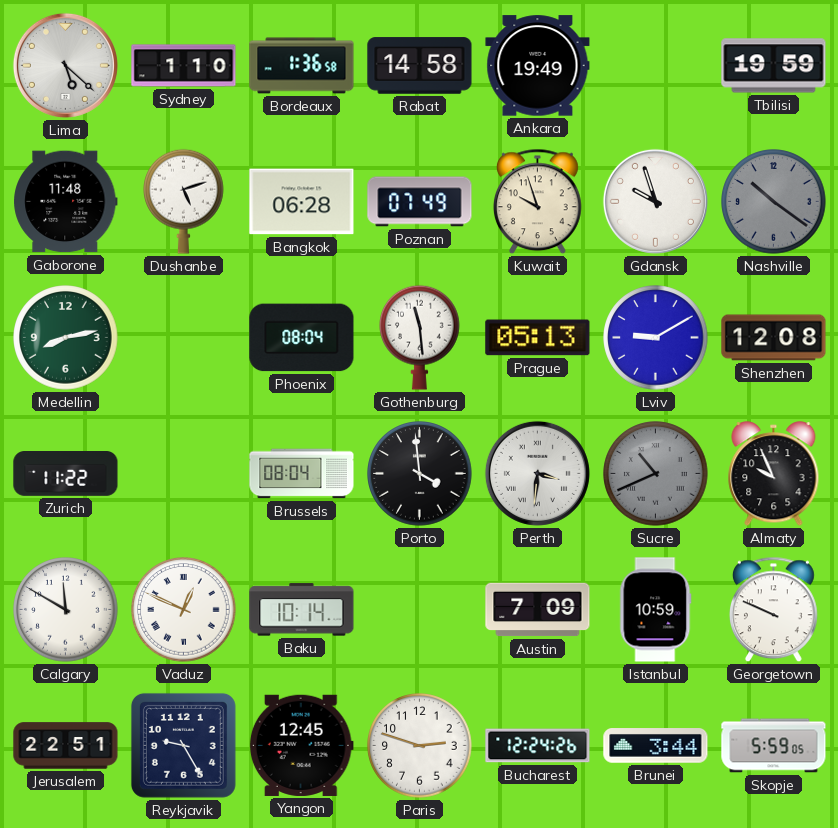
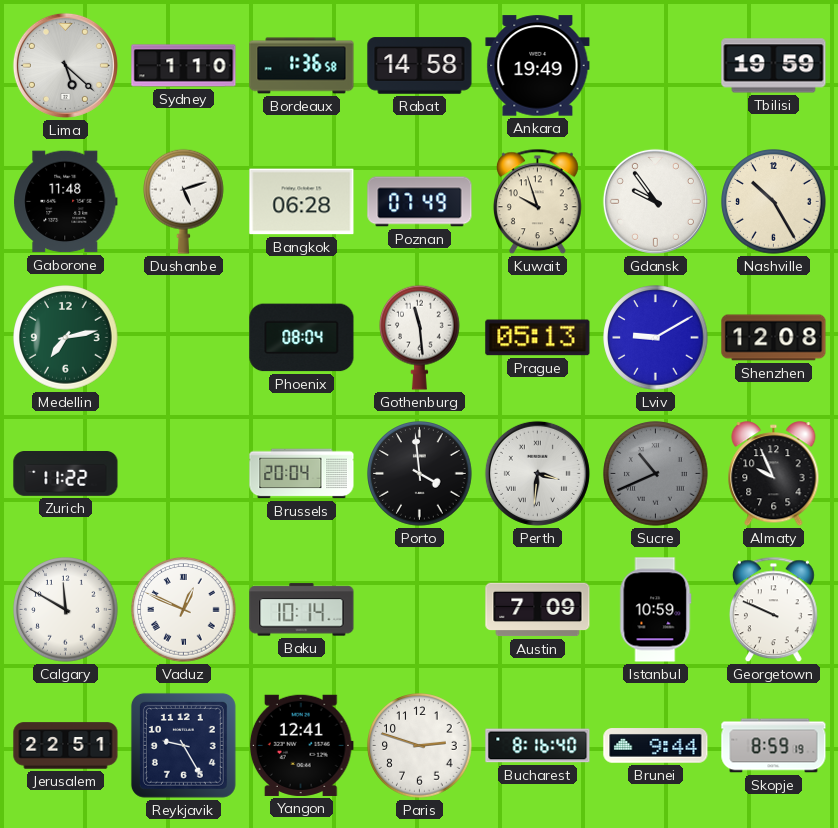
Gdansk: 9:57 -> 9:54
Nashville: 10:21 -> 10:25
Nashville dial: grey -> cream
Medellin: 8:13 -> 7:13
Brussels: 08:04 -> 20:04
Yangon: 12:45 -> 12:41
Bucharest: 12:24 -> 8:16
Brunei: 3:44 -> 9:44
Skopje: 5:59 -> 8:59
